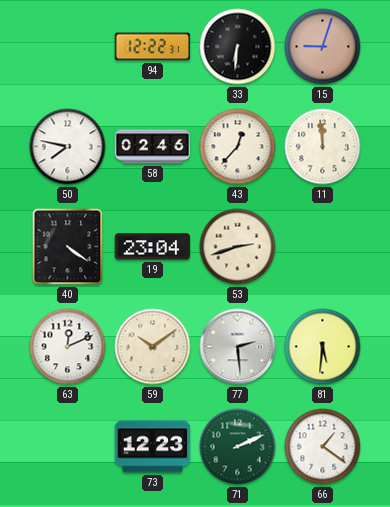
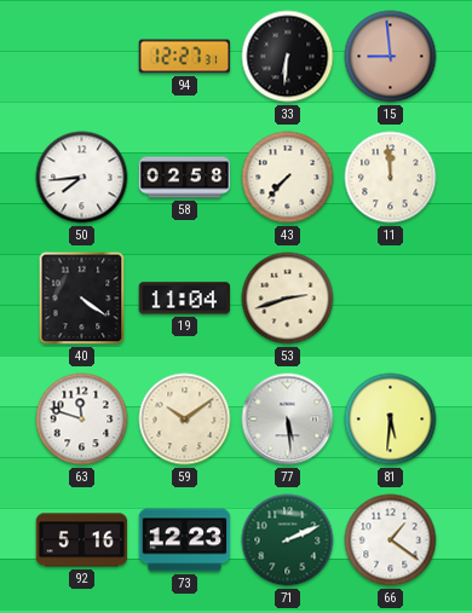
94: 12:22 -> 12:27
15: 9:03 -> 8:59
50: 7:47 -> 7:44
58: 02:46 -> 02:58
43: 12:37 -> 7:37
19: 23:04 -> 11:04
63: 12:11 -> 11:48
77: 2:29 -> 5:29
92: none -> 5:16
